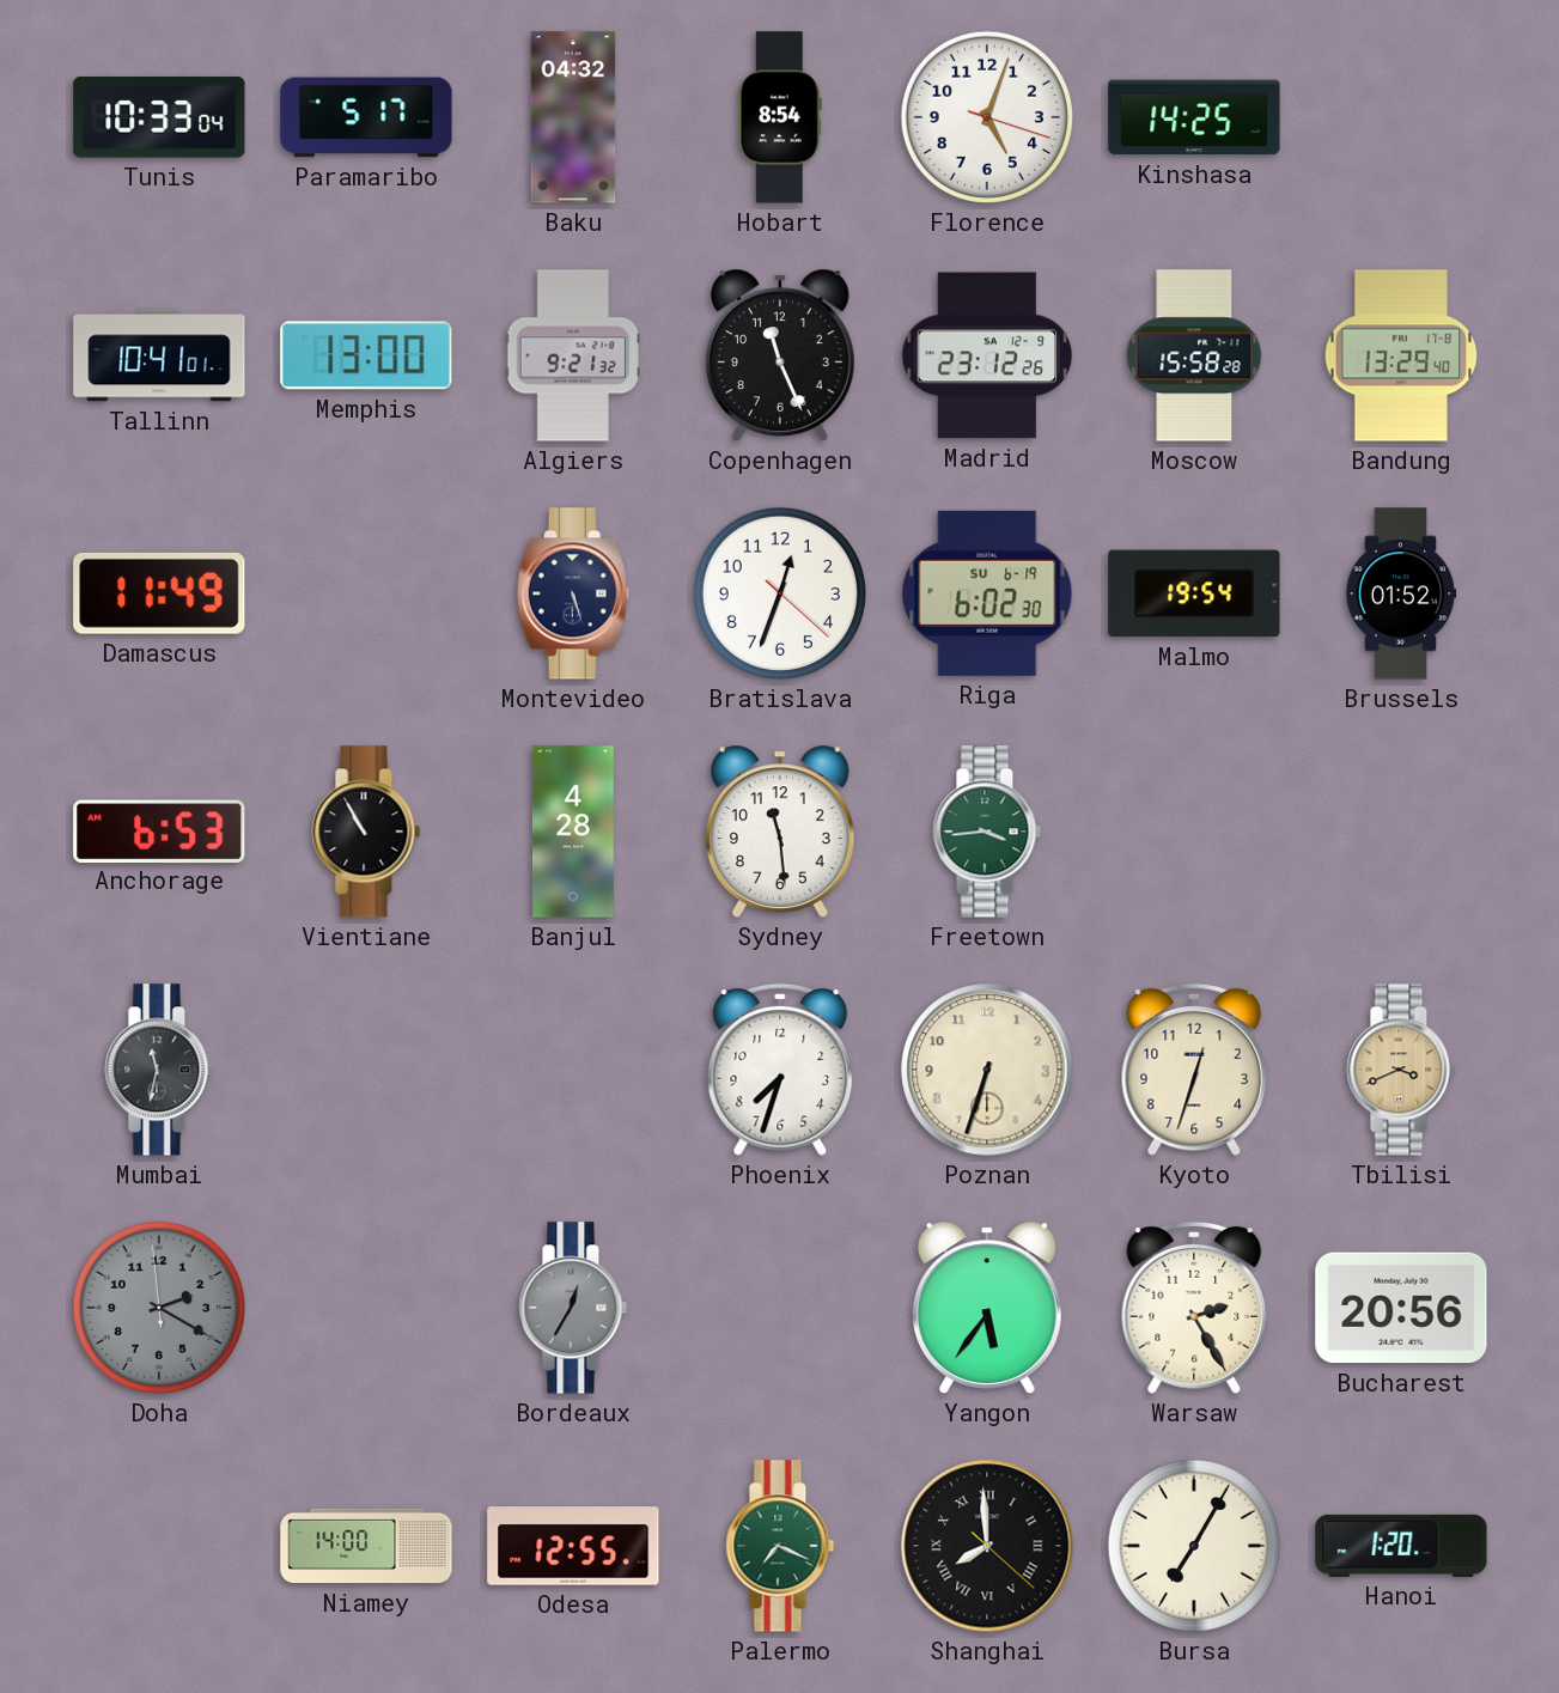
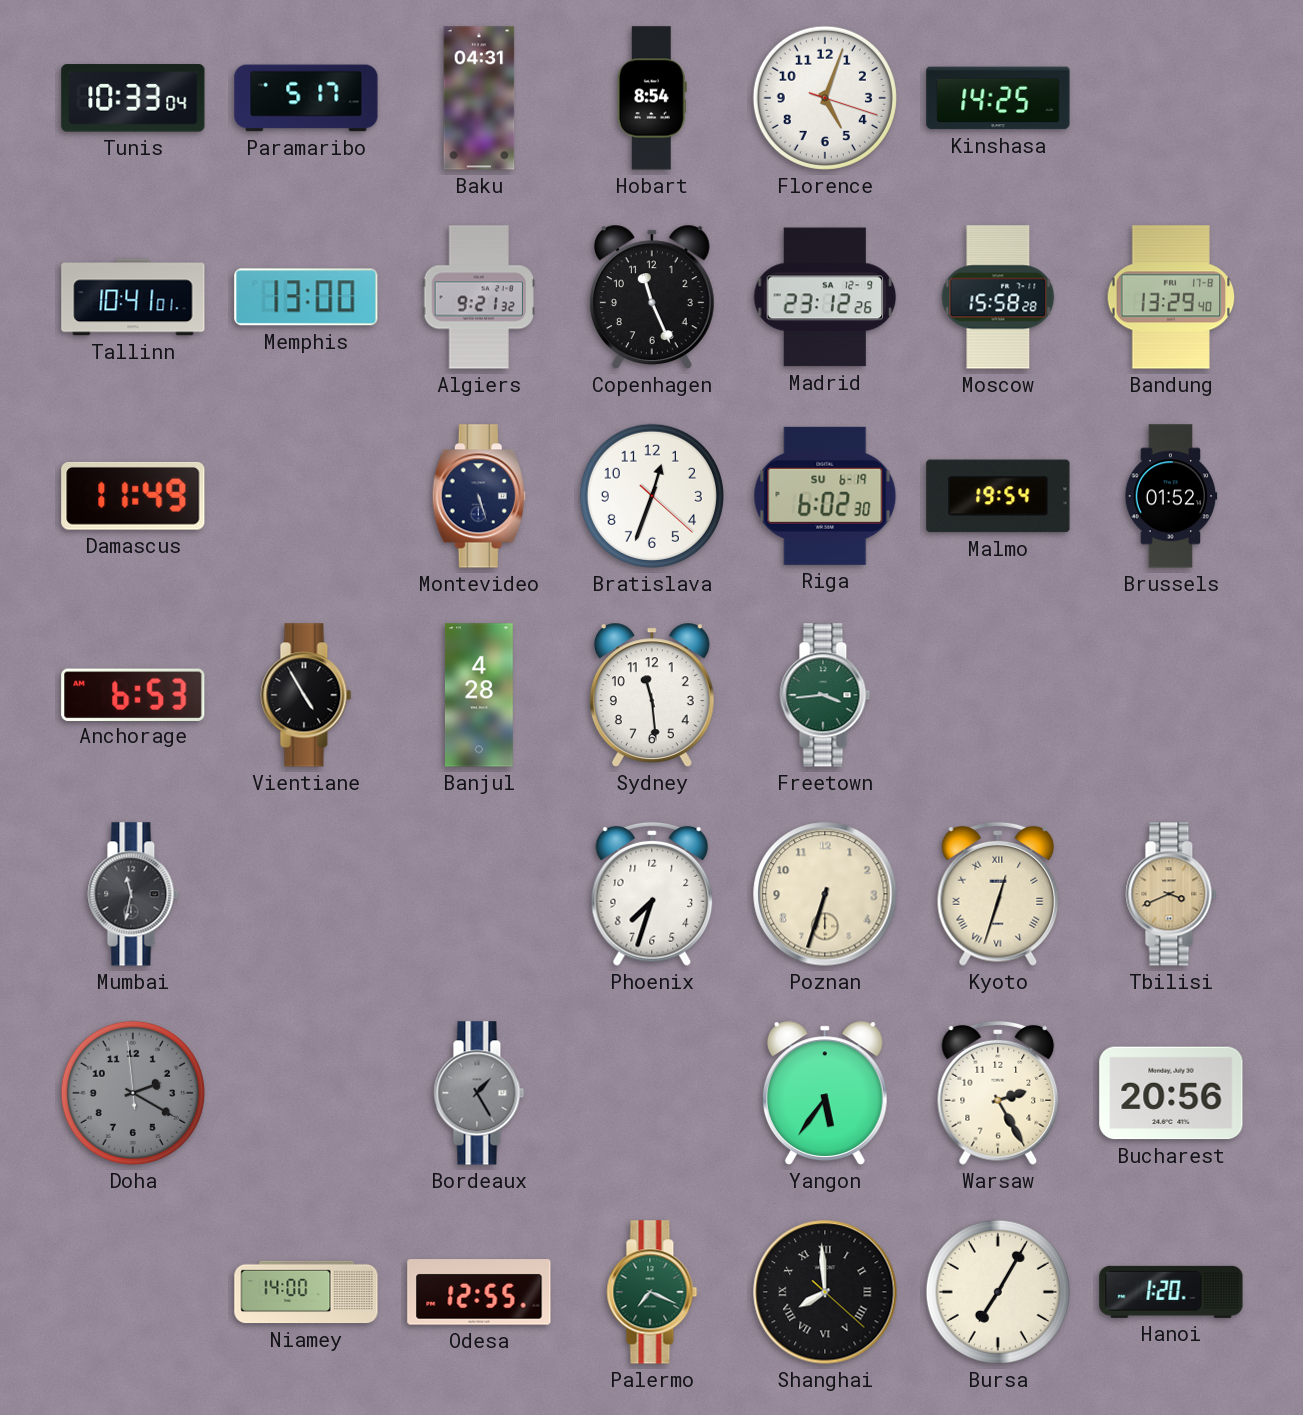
Baku: 04:32 -> 04:31
Vientiane: 10:55 -> 4:55
Kyoto numerals: Arabic -> Roman
Bordeaux: 12:35 -> 1:25
